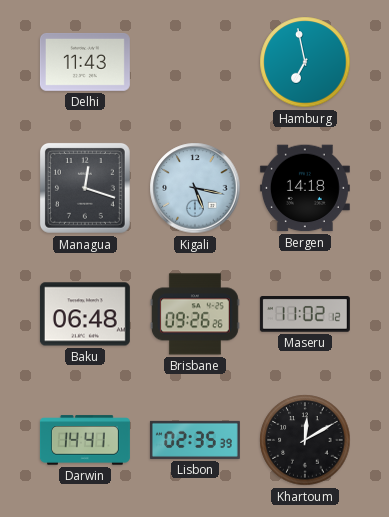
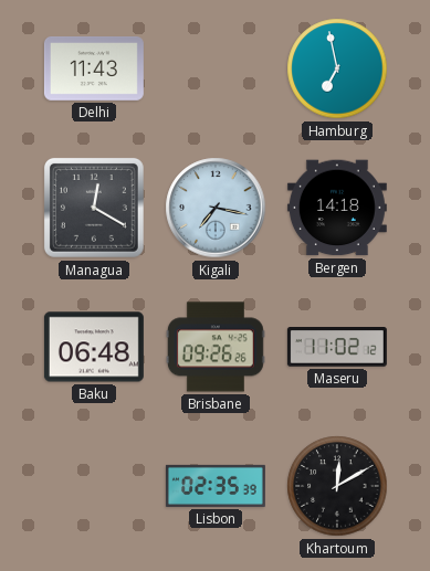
Managua: 12:18 -> 12:20
Kigali: 5:17 -> 7:17
Darwin: 14:41 -> none
